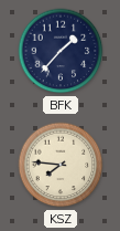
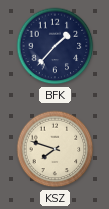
KSZ: 7:46 -> 7:48
